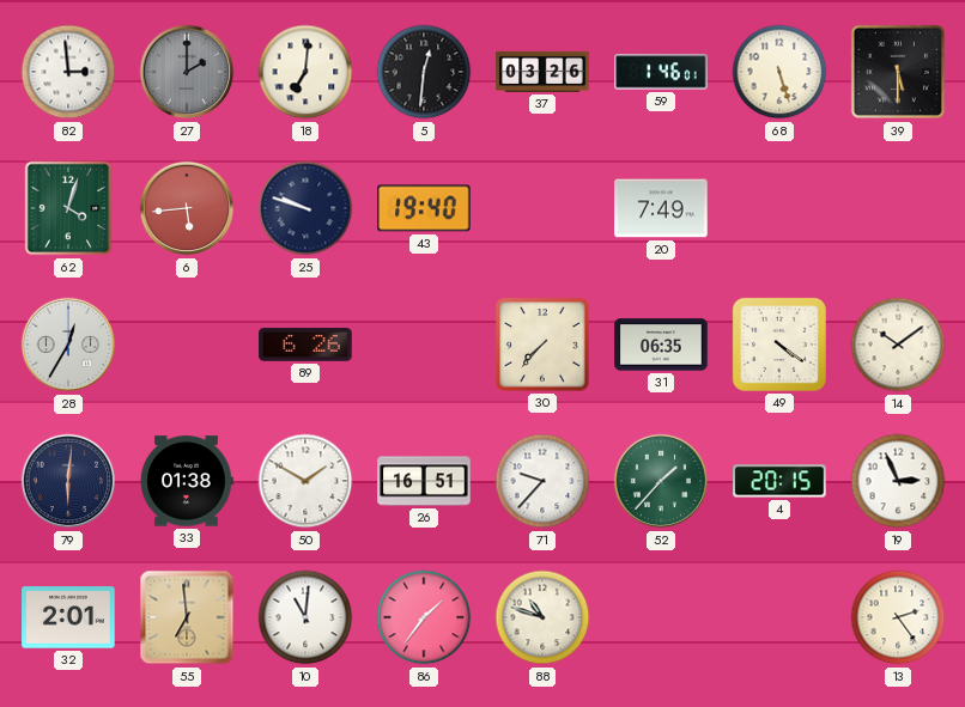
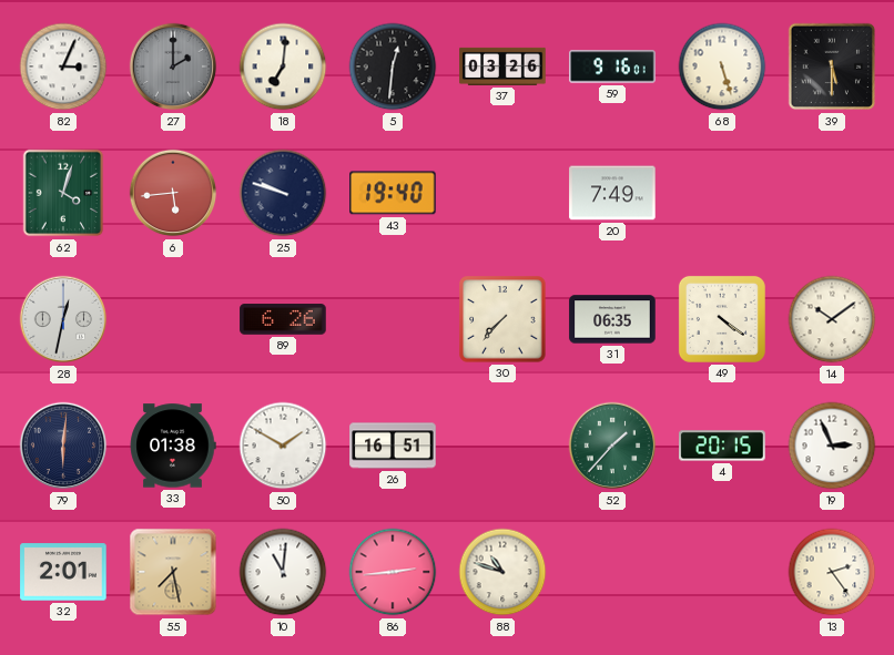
82: 2:59 -> 3:04
59: 1:46 -> 9:16
28: 12:35 -> 12:32
71: 9:37 -> none
55: 6:59 -> 7:28
86: 1:36 -> 2:44
